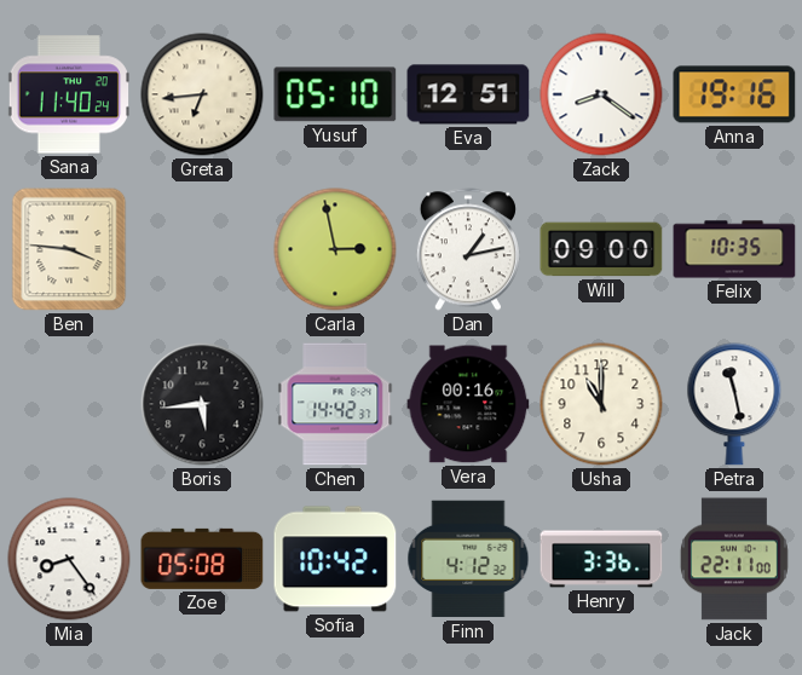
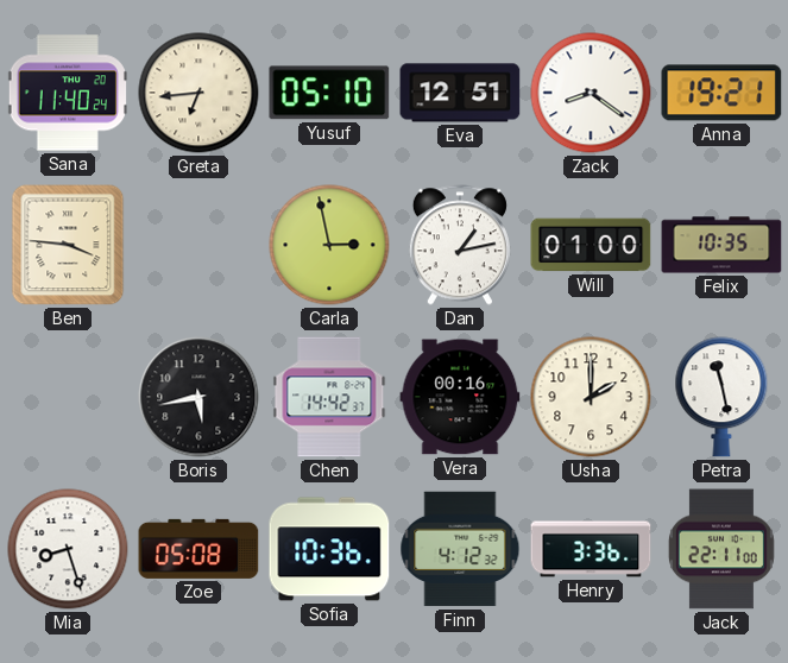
Anna: 19:16 -> 19:21
Will: 09:00 -> 01:00
Boris: 5:44 -> 5:43
Usha: 11:00 -> 2:00
Mia: 8:24 -> 8:27
Sofia: 10:42 -> 10:36
